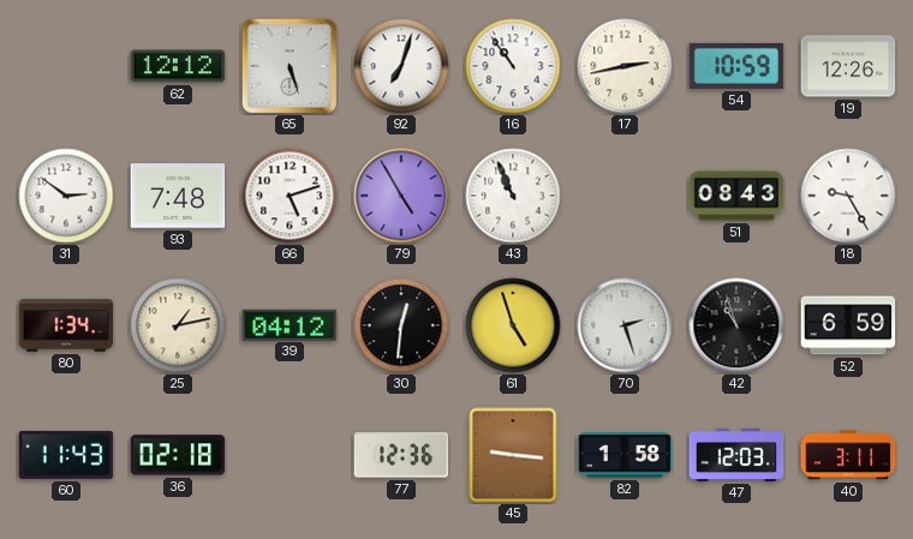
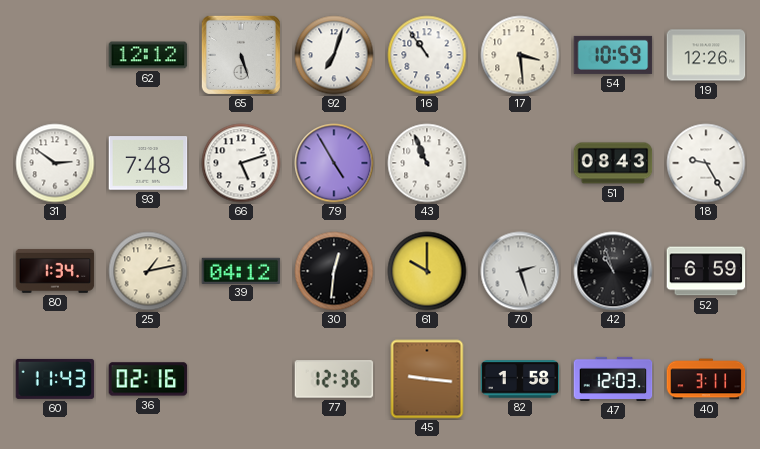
17: 2:43 -> 3:29
61: 4:57 -> 10:00
36: 02:18 -> 02:16
